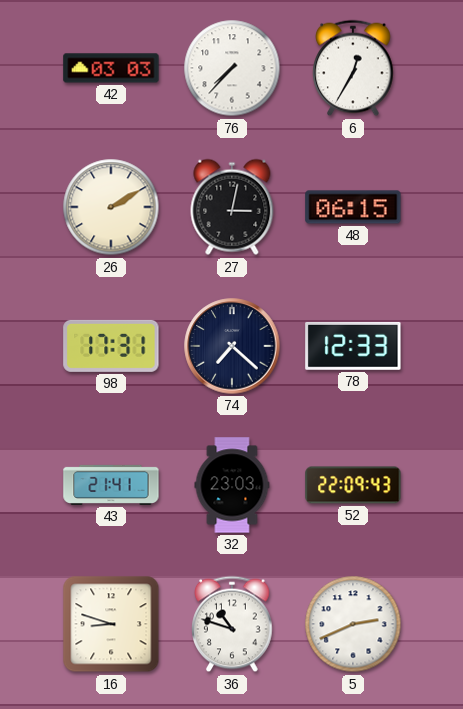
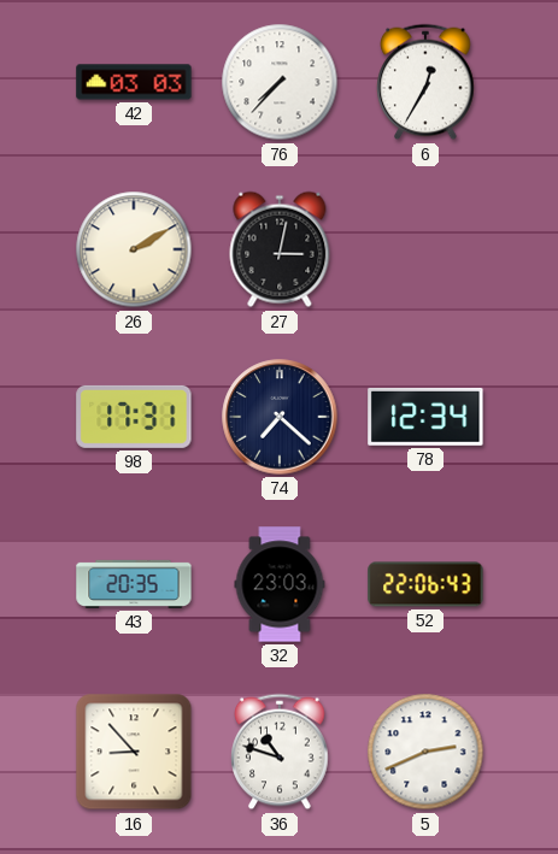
48: 06:15 -> none
78: 12:33 -> 12:34
43: 21:41 -> 20:35
52: 22:09 -> 22:06
16: 8:48 -> 8:53
